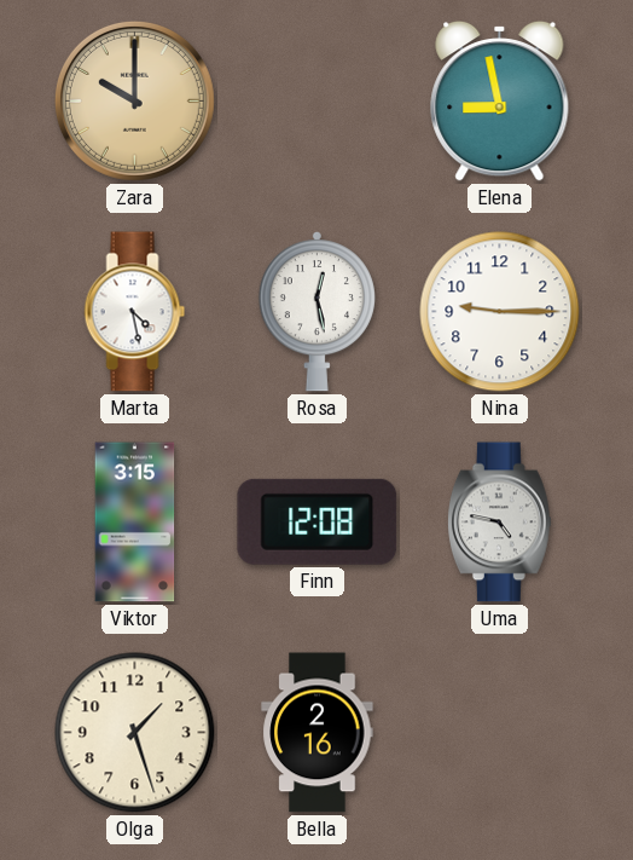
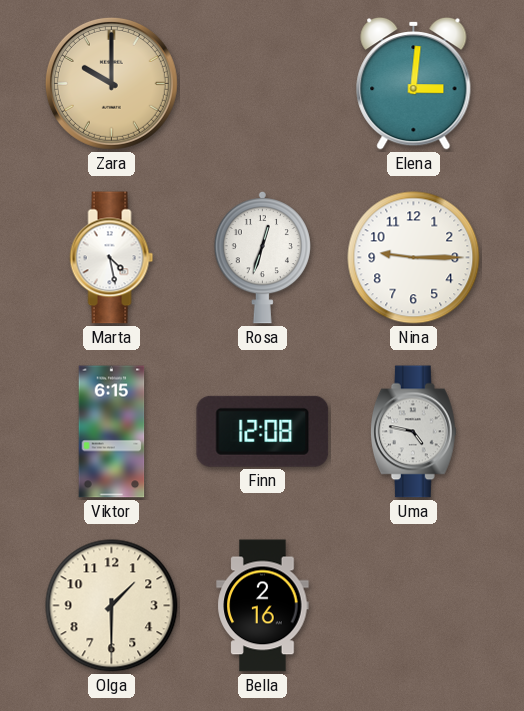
Elena: 8:58 -> 3:01
Rosa: 12:28 -> 12:33
Viktor: 3:15 -> 6:15
Olga: 1:27 -> 1:30
